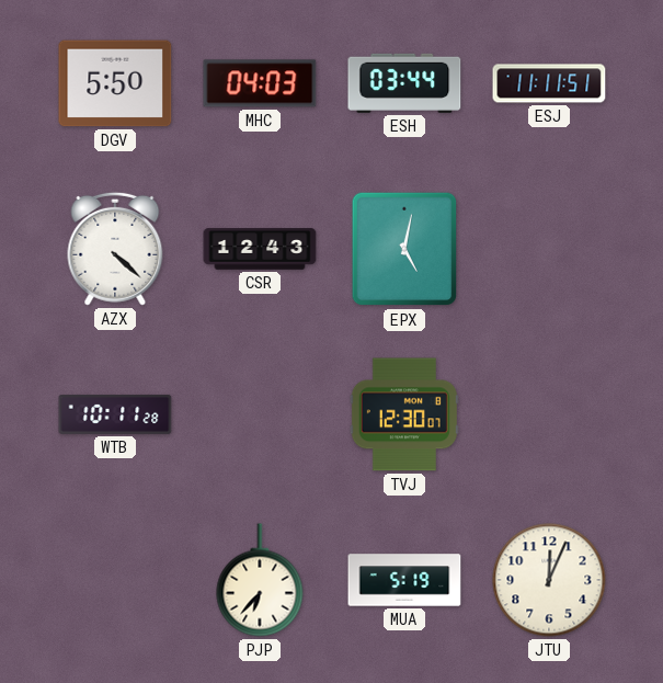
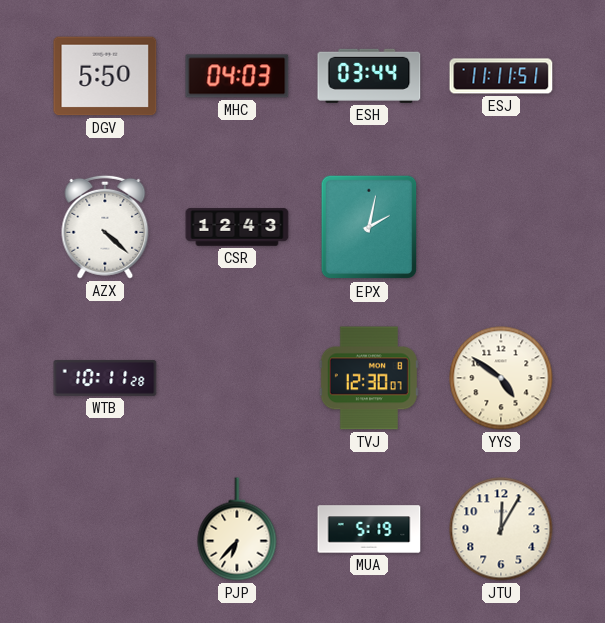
EPX: 5:02 -> 2:02
YYS: none -> 4:51
JTU: 12:04 -> 12:05
